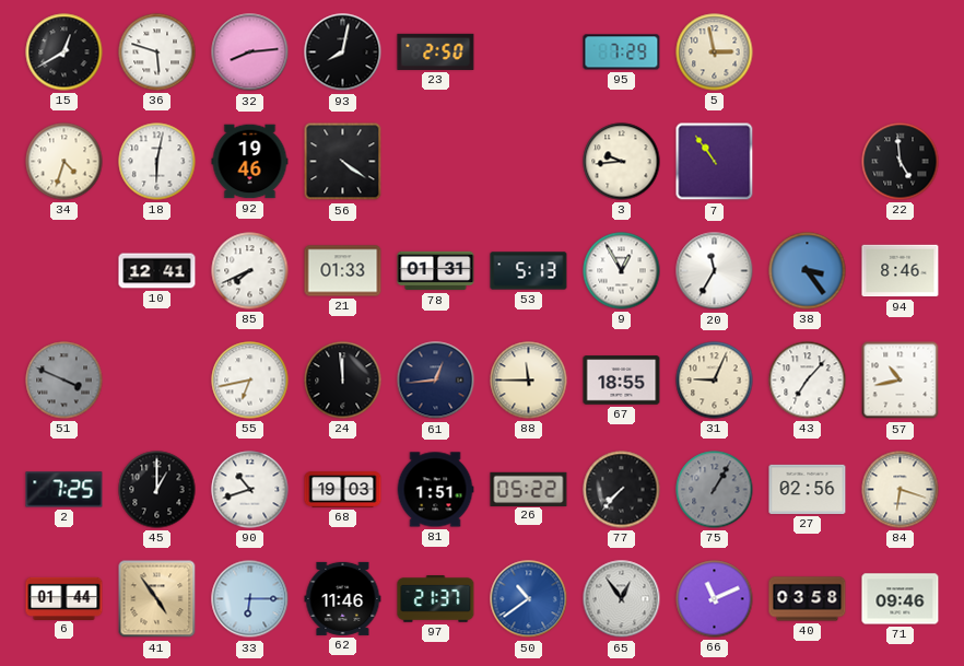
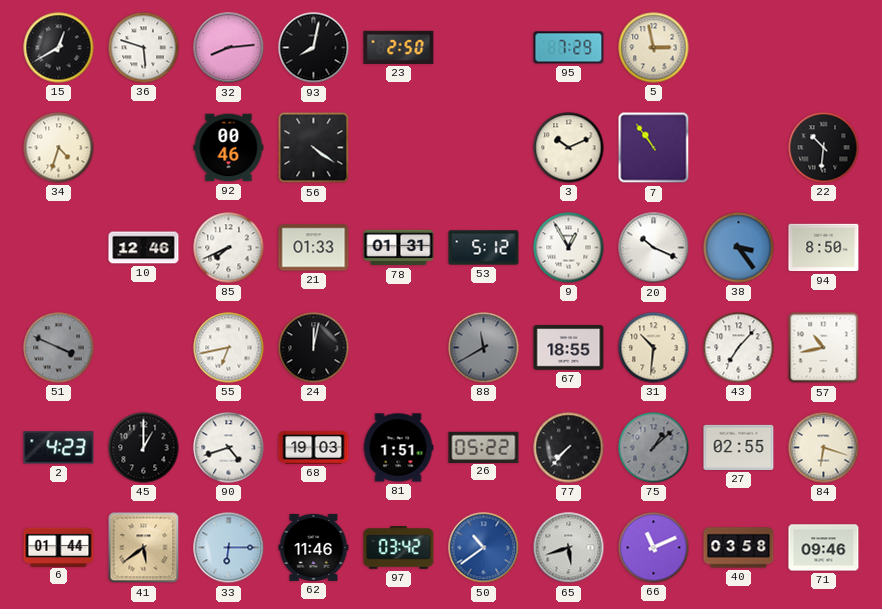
18: 6:02 -> none
92: 19:46 -> 00:46
3: 9:44 -> 10:11
22: 4:59 -> 10:31
10: 12:41 -> 12:46
53: 5:13 -> 5:12
20: 11:35 -> 10:19
94: 8:46 -> 8:50
24: 11:59 -> 12:02
61: 12:44 -> none
88: 11:45 -> 11:40
88 dial: cream -> grey
31: 9:04 -> 10:31
2: 7:25 -> 4:23
90: 10:42 -> 4:42
75: 1:05 -> 1:08
27: 02:56 -> 02:55
41: 4:54 -> 5:39
97: 21:37 -> 03:42
65: 12:54 -> 5:42
